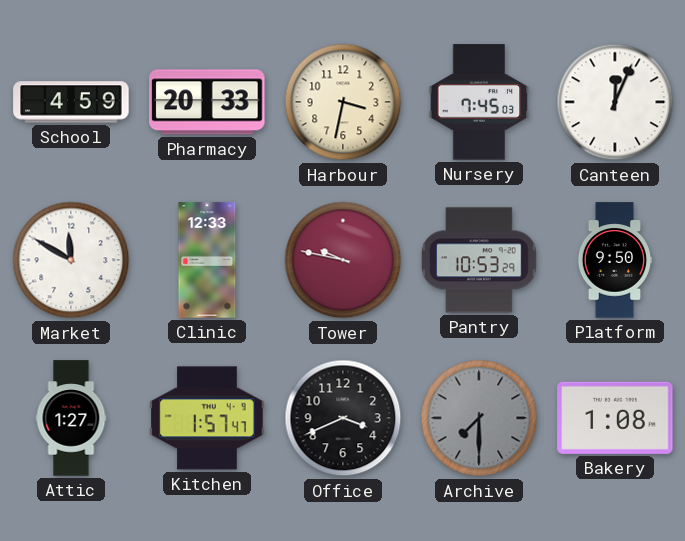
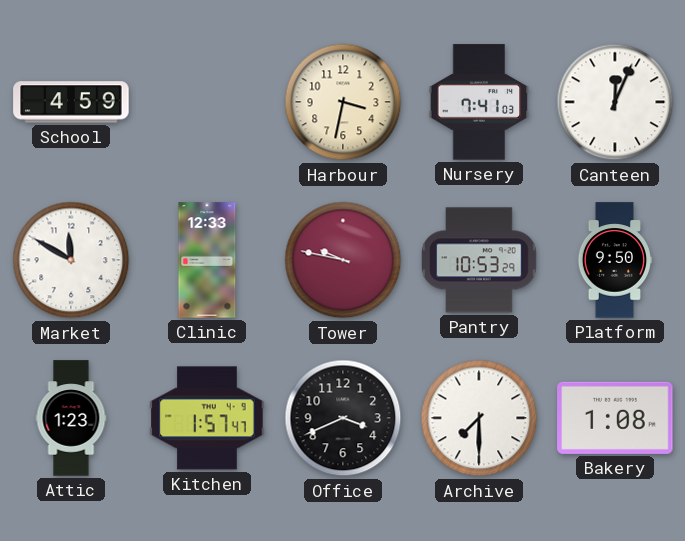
Pharmacy: 20:33 -> none
Nursery: 7:45 -> 7:41
Attic: 1:27 -> 1:23
Archive dial: grey -> white
